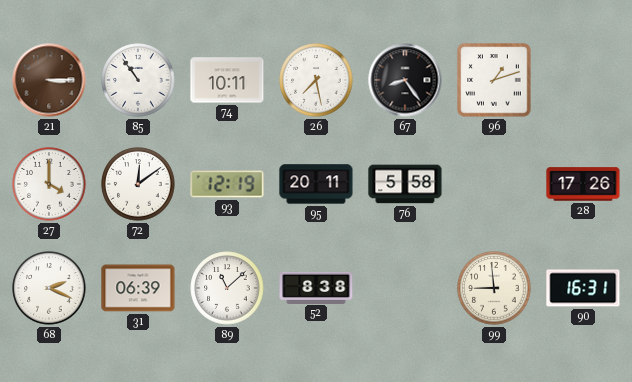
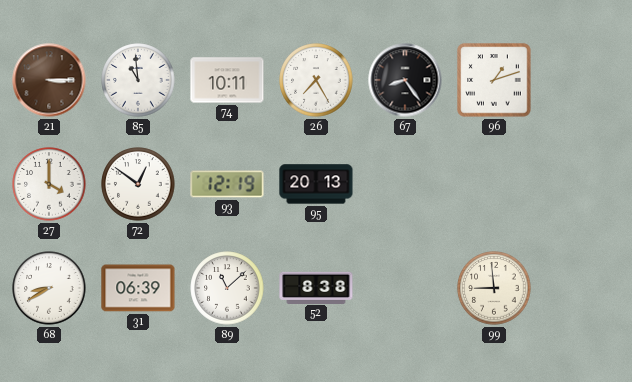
85: 10:54 -> 10:59
26: 7:28 -> 7:25
72: 12:09 -> 12:51
95: 20:11 -> 20:13
76: 5:58 -> none
28: 17:26 -> none
68: 2:19 -> 8:40
90: 16:31 -> none
